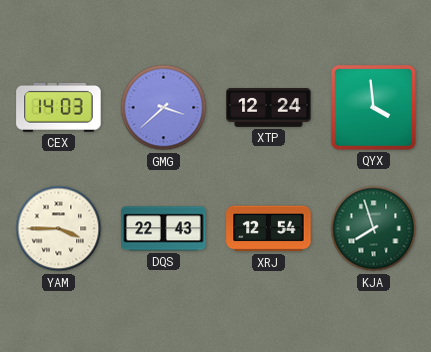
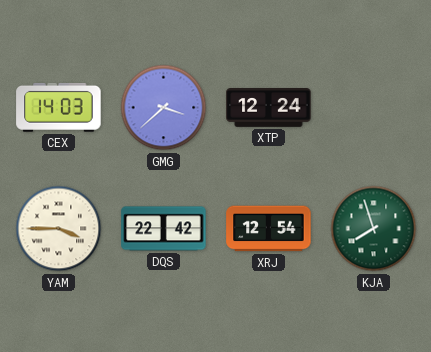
QYX: 3:59 -> none
DQS: 22:43 -> 22:42
